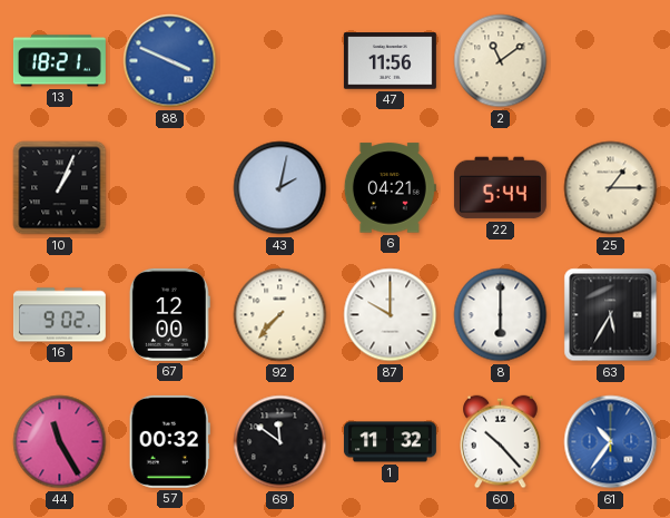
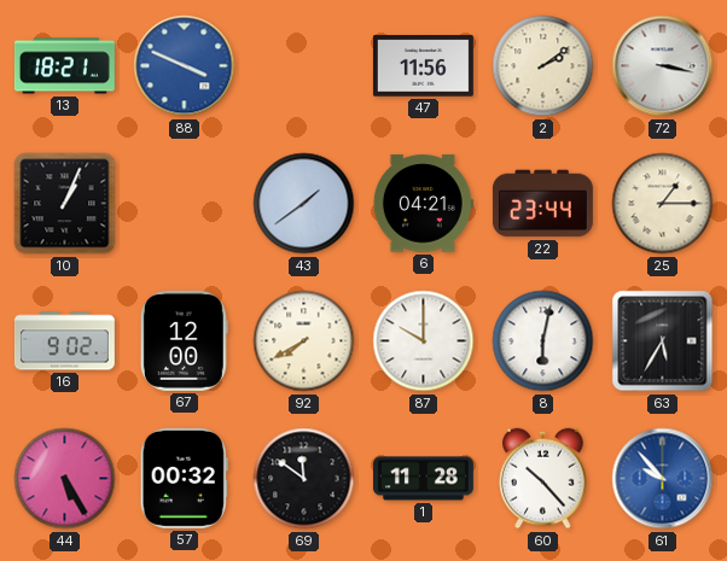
2: 11:09 -> 2:09
72: none -> 3:17
43: 2:02 -> 1:39
22: 5:44 -> 23:44
92: 7:37 -> 7:40
8: 6:00 -> 6:02
44: 11:25 -> 5:25
1: 11:32 -> 11:28
61: 10:36 -> 9:53
